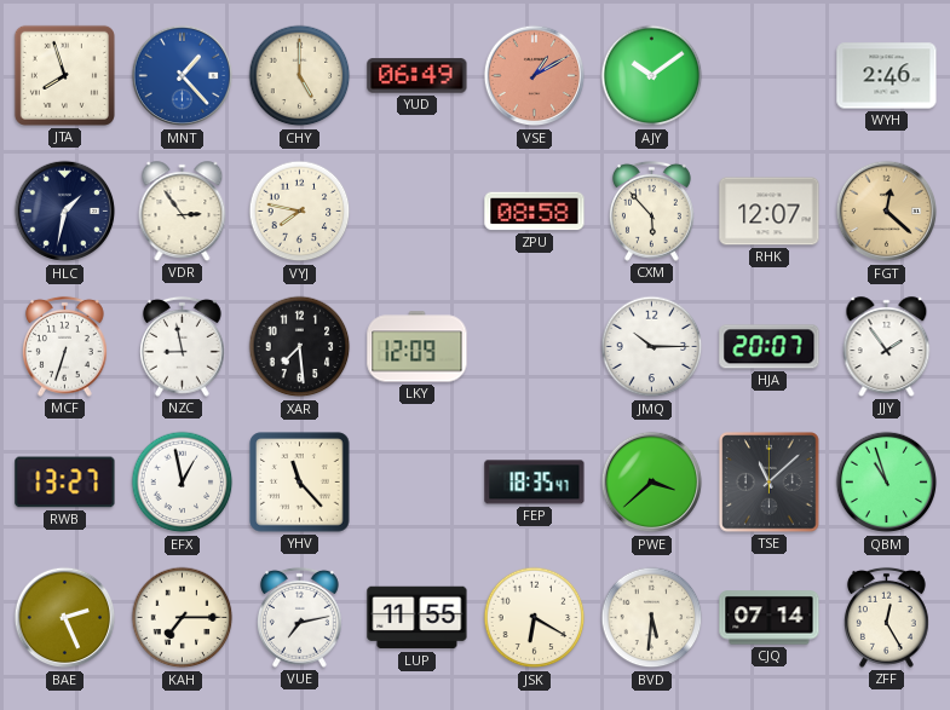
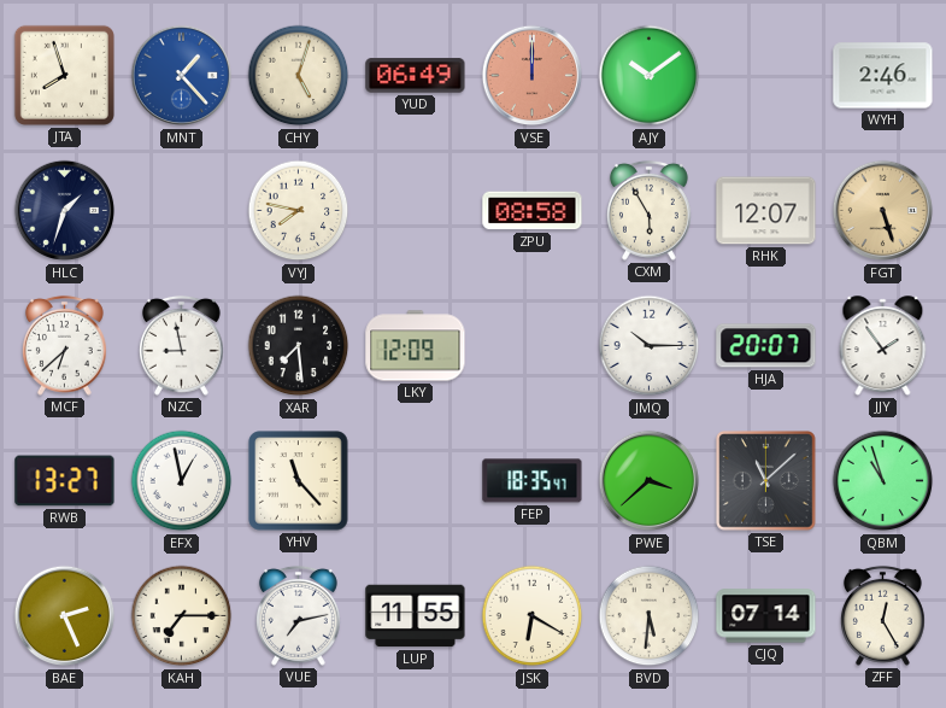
CHY: 5:00 -> 5:03
VSE: 1:10 -> 12:00
HLC: 1:32 -> 1:33
VDR: 2:54 -> none
CXM: 5:53 -> 5:55
FGT: 12:22 -> 5:27
MCF: 6:33 -> 6:38
